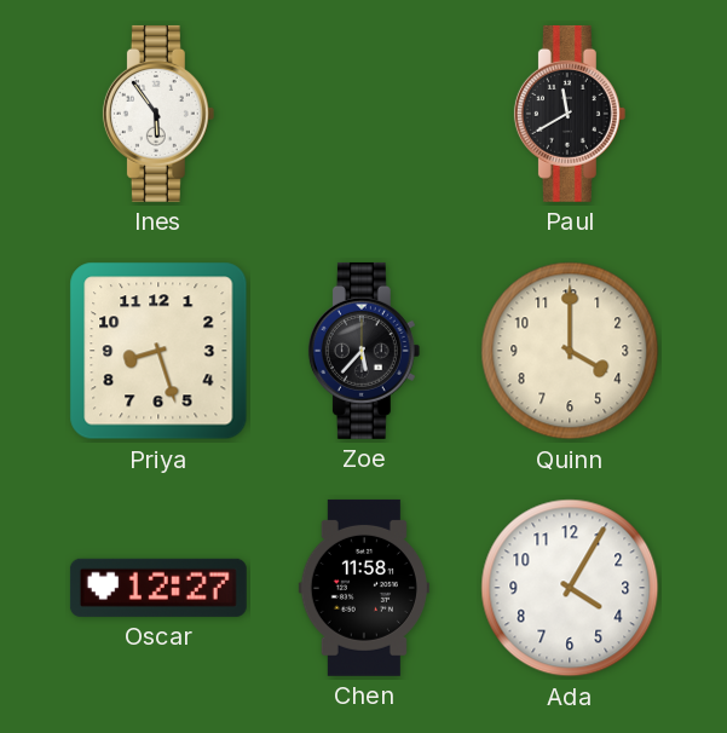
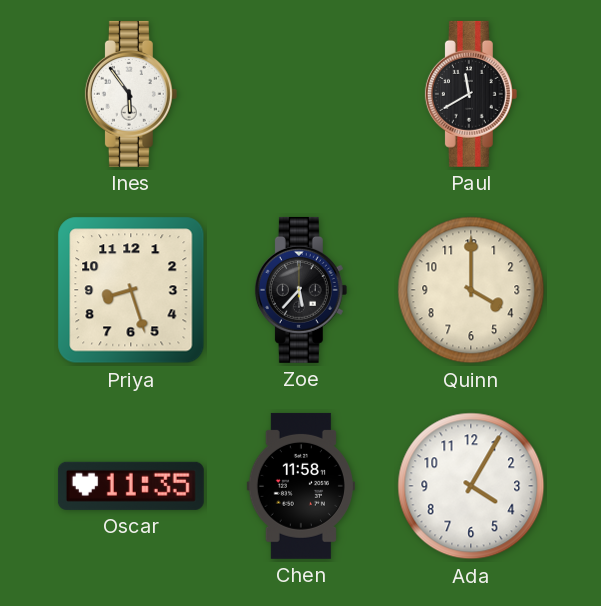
Oscar: 12:27 -> 11:35
